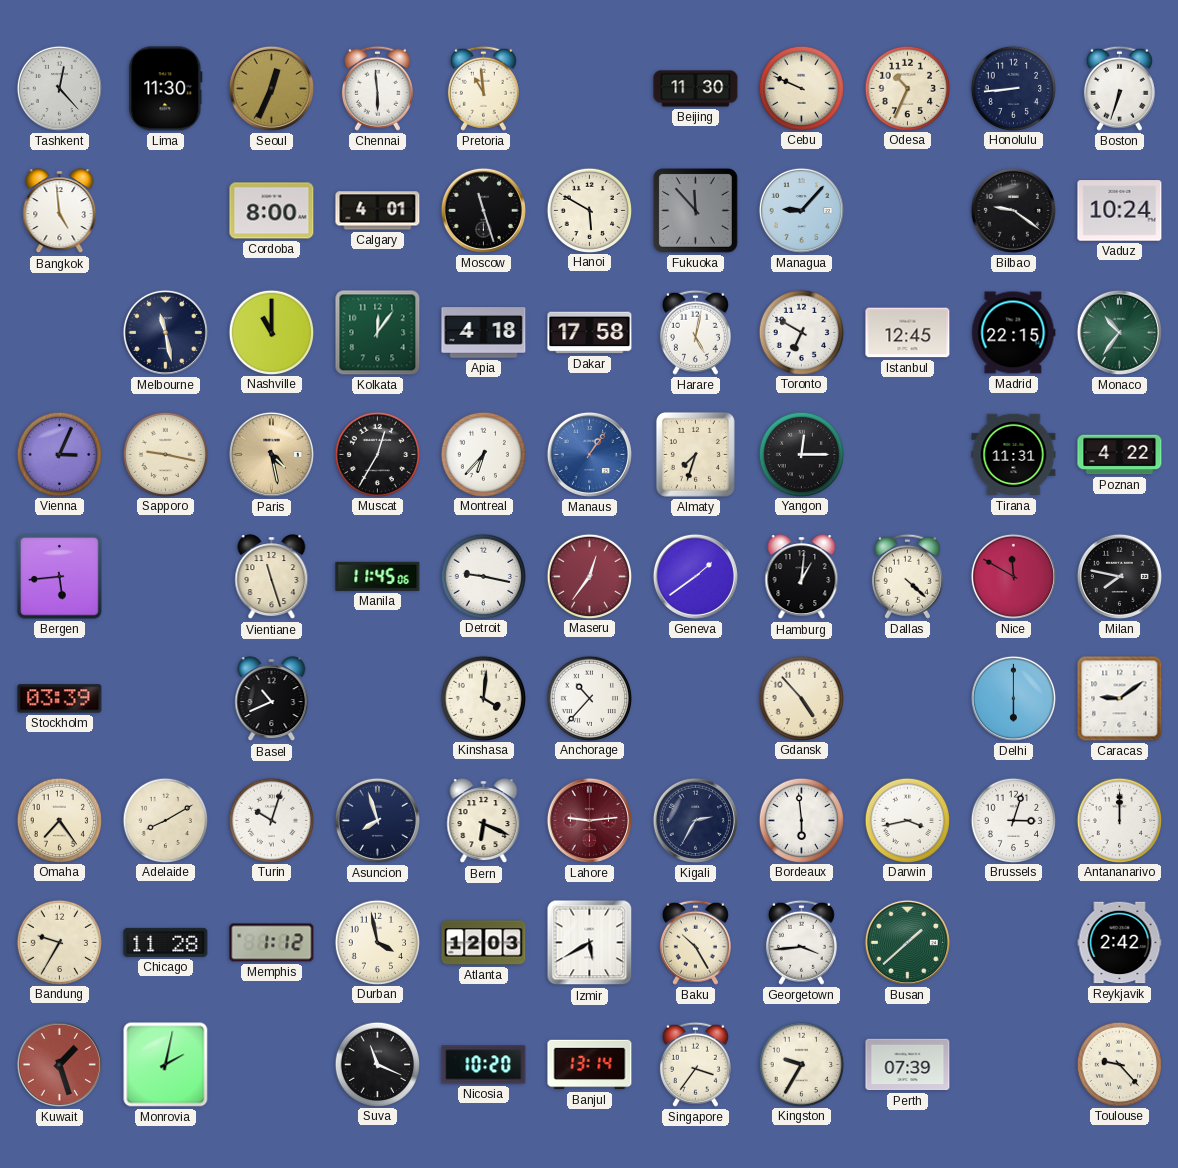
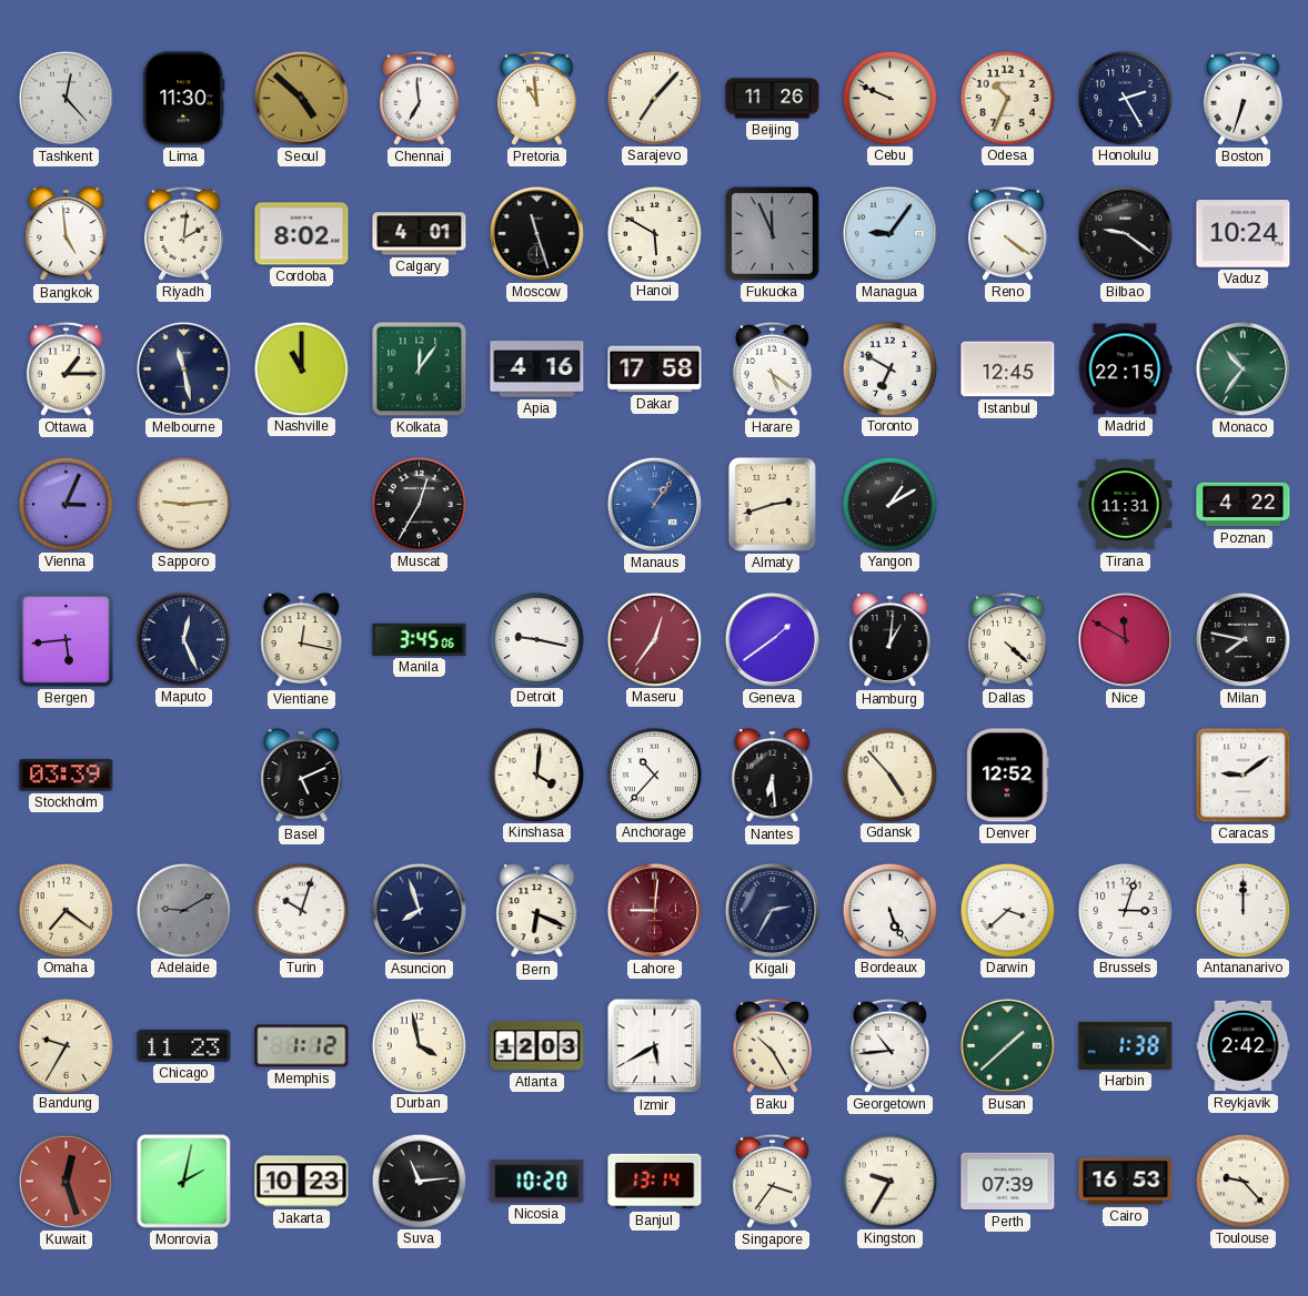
Seoul: 12:34 -> 4:52
Chennai: 5:59 -> 6:59
Sarajevo: none -> 7:07
Beijing: 11:30 -> 11:26
Honolulu: 8:44 -> 2:25
Riyadh: none -> 2:01
Cordoba: 8:00 -> 8:02
Fukuoka: 11:53 -> 11:56
Managua: 9:07 -> 9:06
Reno: none -> 4:21
Ottawa: none -> 1:15
Apia: 4:18 -> 4:16
Harare: 5:02 -> 5:21
Sapporo: 9:17 -> 9:14
Paris: 4:28 -> none
Montreal: 6:37 -> none
Almaty: 7:33 -> 2:42
Yangon: 12:15 -> 1:10
Maputo: none -> 12:26
Vientiane: 11:27 -> 12:17
Manila: 11:45 -> 3:45
Basel: 10:41 -> 5:11
Nantes: none -> 6:29
Denver: none -> 12:52
Delhi: 6:00 -> none
Omaha: 7:24 -> 7:21
Adelaide: 8:10 -> 9:10
Adelaide dial: cream -> grey
Lahore: 9:14 -> 9:01
Bordeaux: 5:59 -> 5:26
Darwin: 3:43 -> 3:38
Chicago: 11:28 -> 11:23
Georgetown: 3:44 -> 10:44
Harbin: none -> 1:38
Kuwait: 1:27 -> 12:27
Jakarta: none -> 10:23
Suva: 11:19 -> 11:14
Cairo: none -> 16:53
